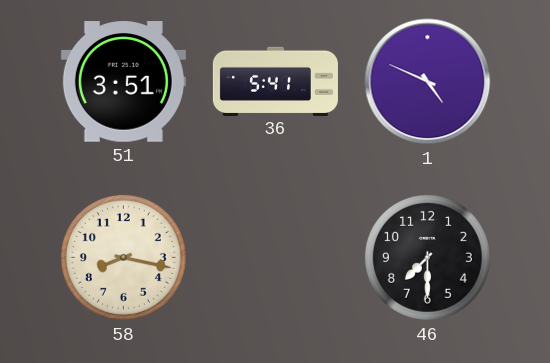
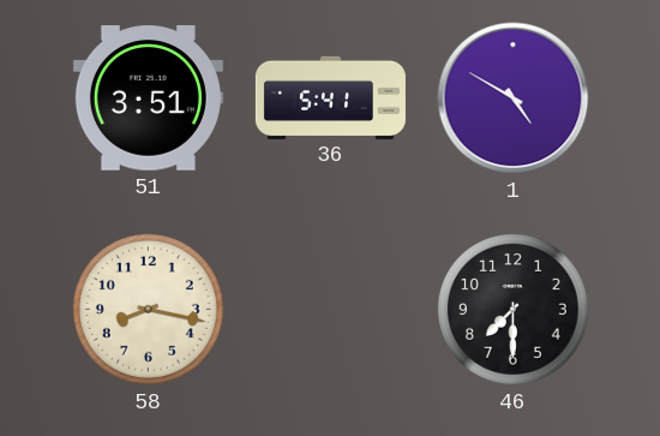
1: 4:49 -> 4:50
